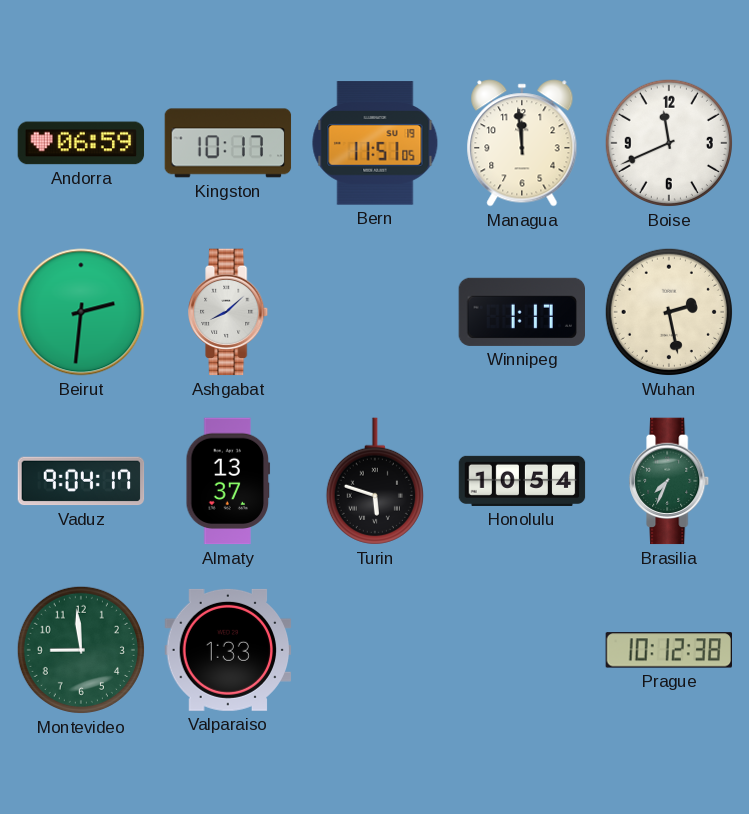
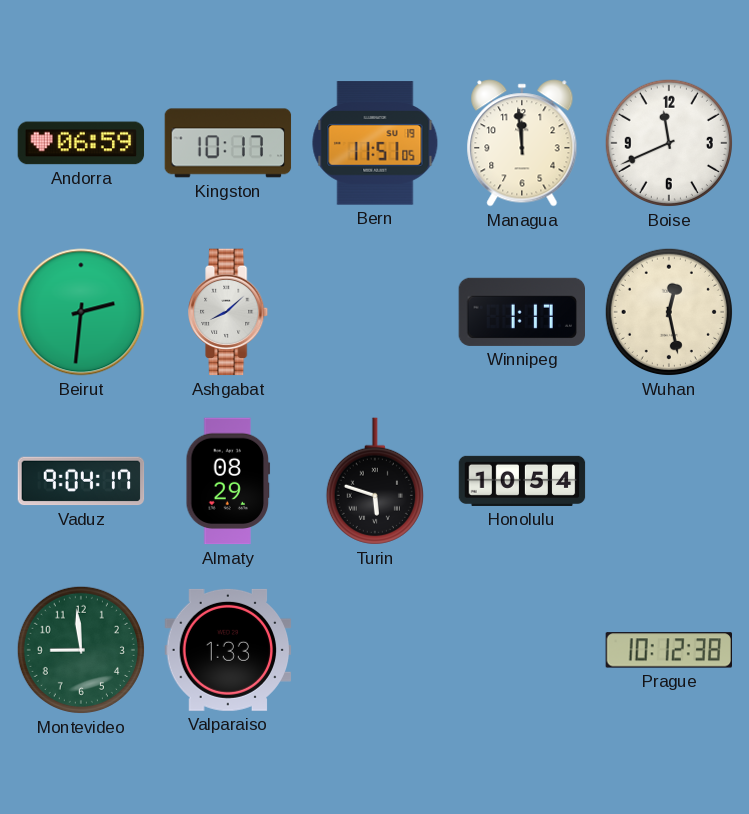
Wuhan: 2:28 -> 12:28
Almaty: 13:37 -> 08:29
Brasilia: 7:34 -> none
